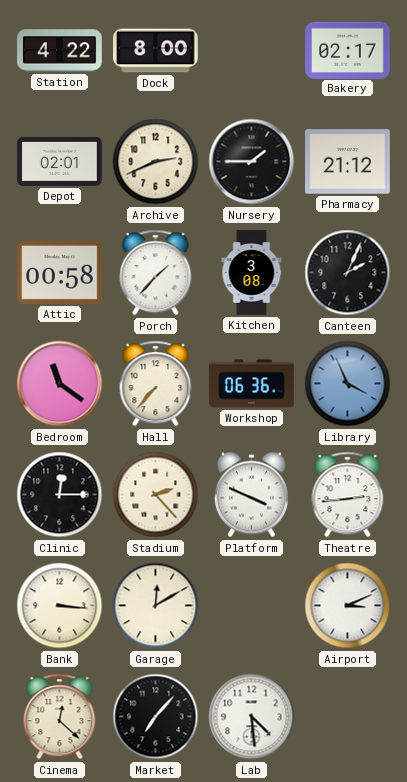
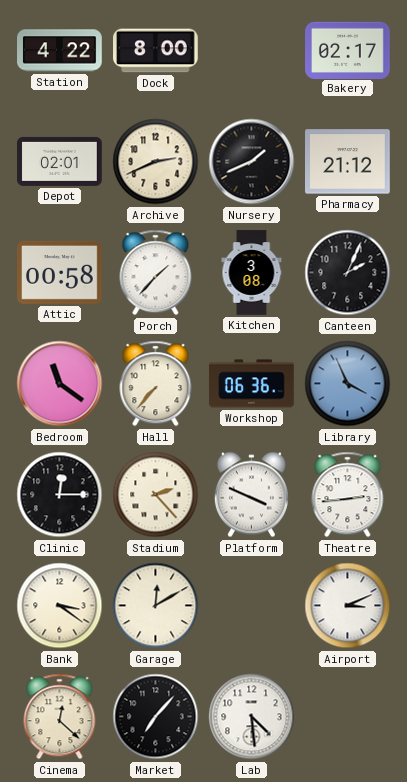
Nursery: 1:45 -> 1:41
Bank: 3:16 -> 3:21
